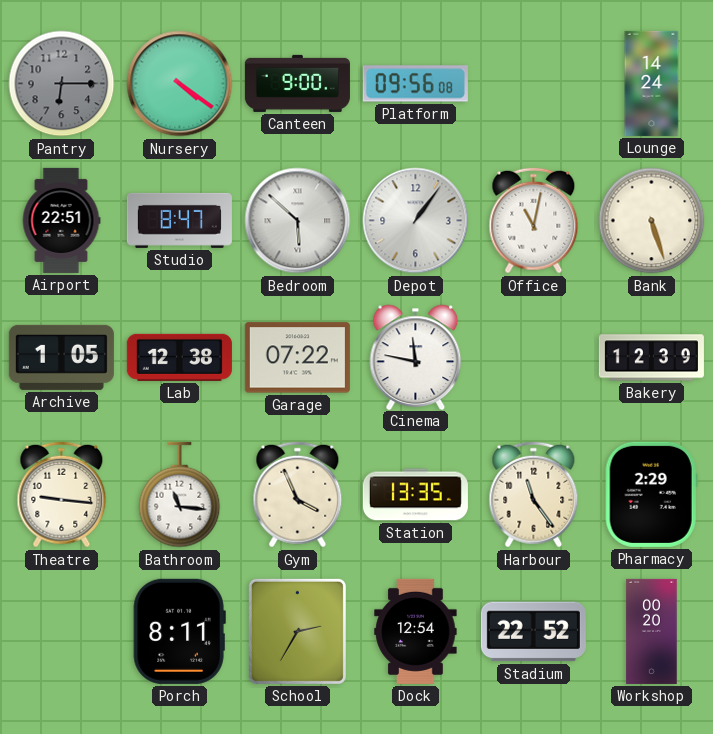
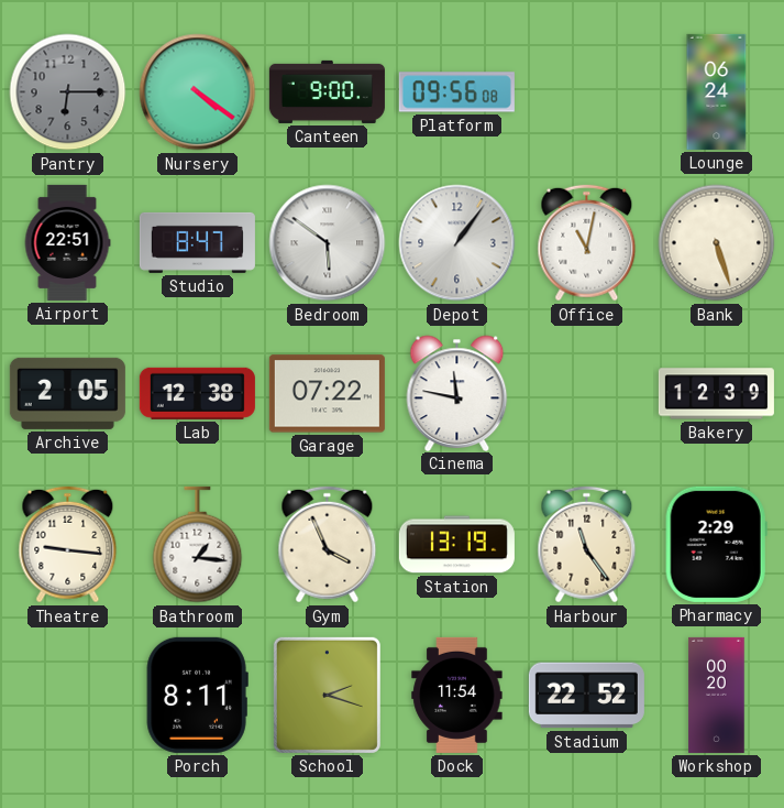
Lounge: 14:24 -> 06:24
Bedroom: 5:52 -> 5:51
Archive: 1:05 -> 2:05
Bathroom: 11:16 -> 1:16
Station: 13:35 -> 13:19
School: 2:35 -> 2:18
Dock: 12:54 -> 11:54
